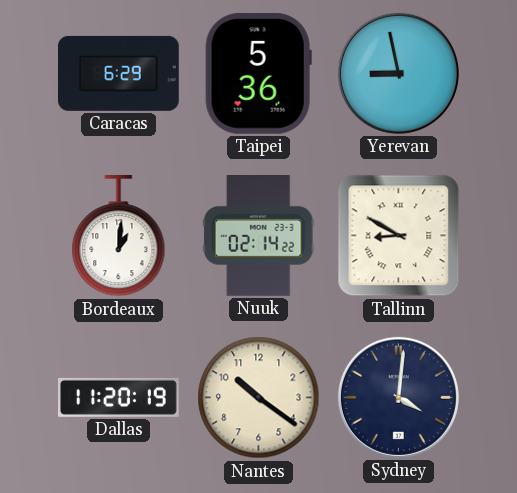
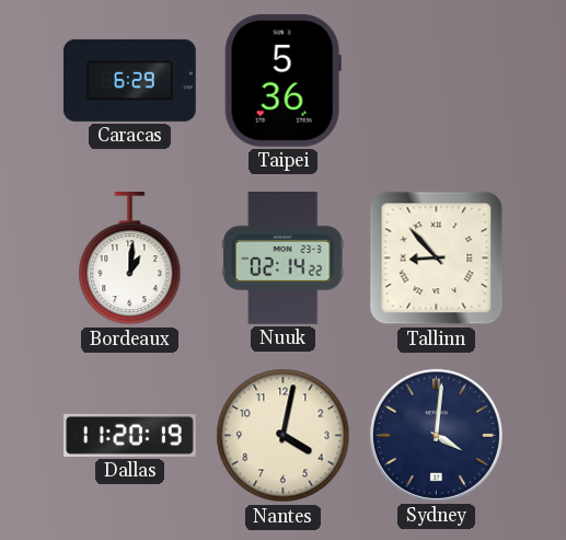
Yerevan: 8:58 -> none
Tallinn: 8:50 -> 8:53
Nantes: 10:21 -> 4:02
